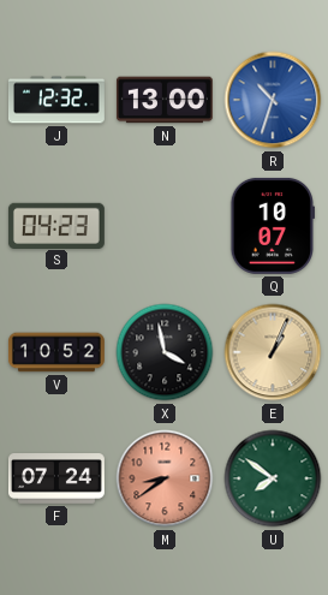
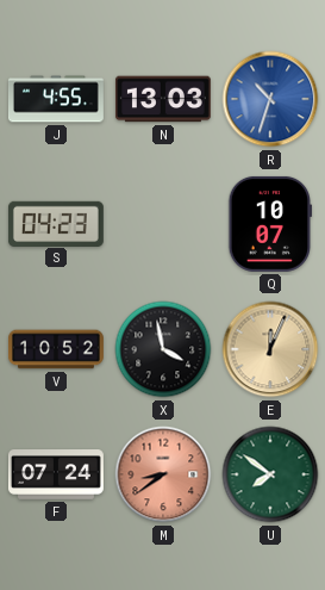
J: 12:32 -> 4:55
N: 13:00 -> 13:03
E: 1:04 -> 12:04
